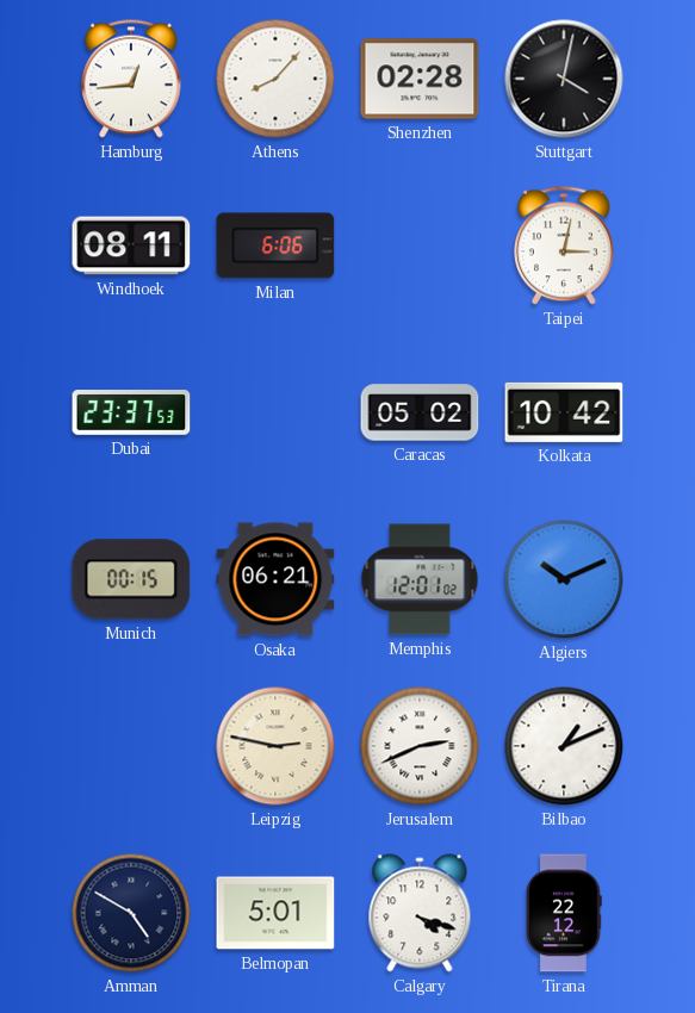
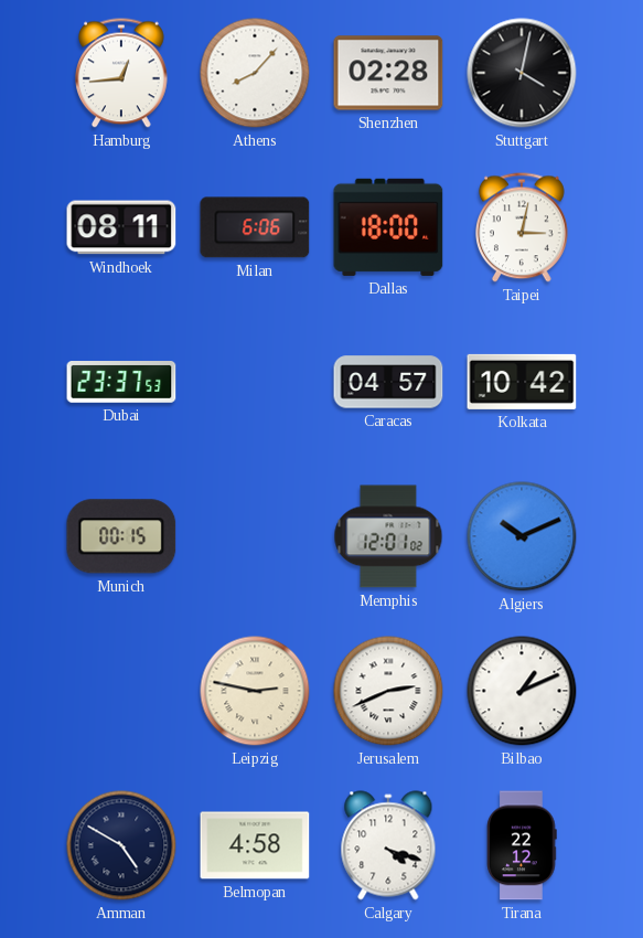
Dallas: none -> 18:00
Caracas: 05:02 -> 04:57
Osaka: 06:21 -> none
Belmopan: 5:01 -> 4:58
